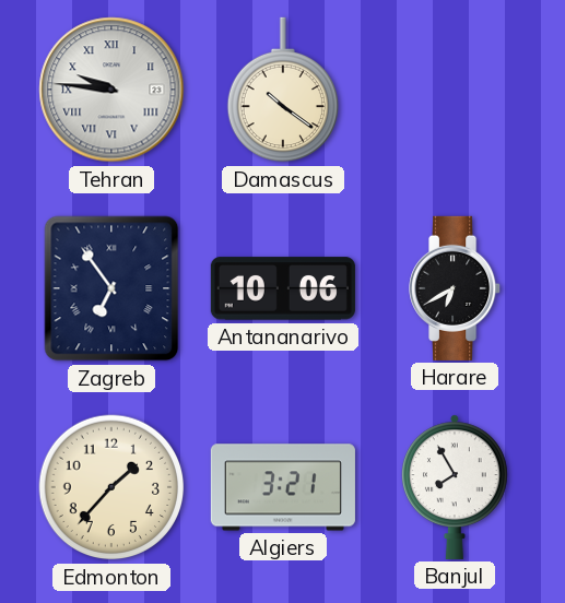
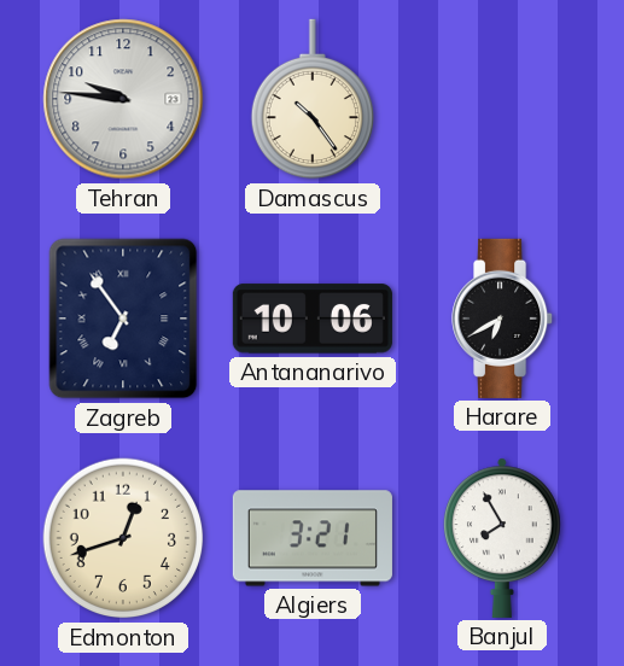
Tehran numerals: Roman -> Arabic
Damascus: 10:21 -> 10:24
Edmonton: 1:37 -> 12:42
